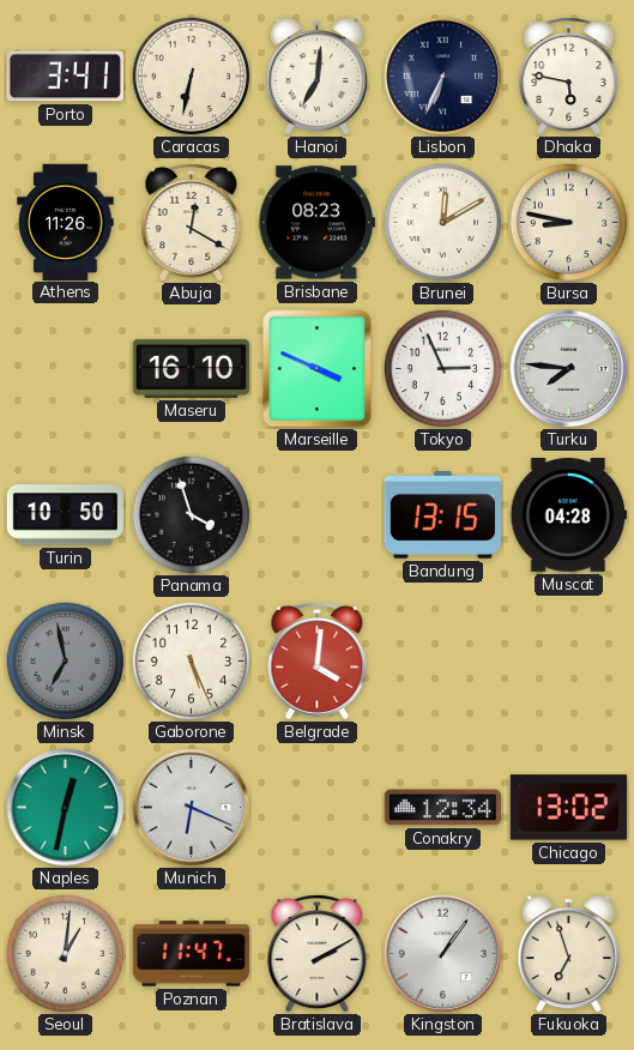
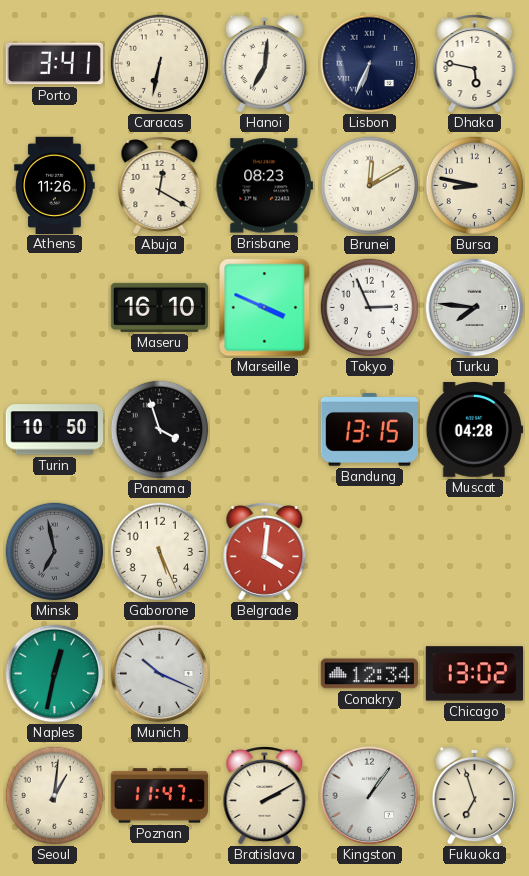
Munich: 6:19 -> 10:19
